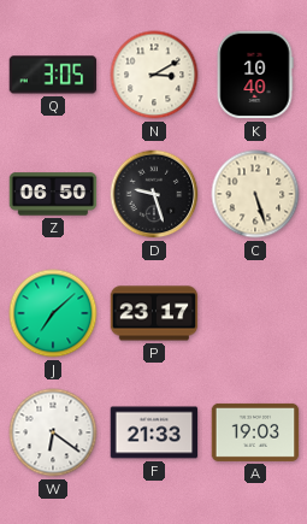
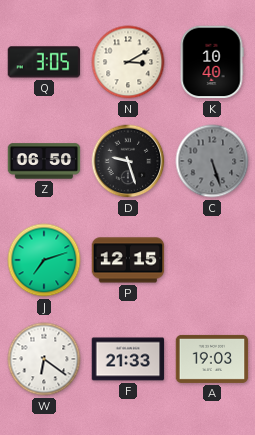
C dial: cream -> grey
J: 7:08 -> 7:12
P: 23:17 -> 12:15
